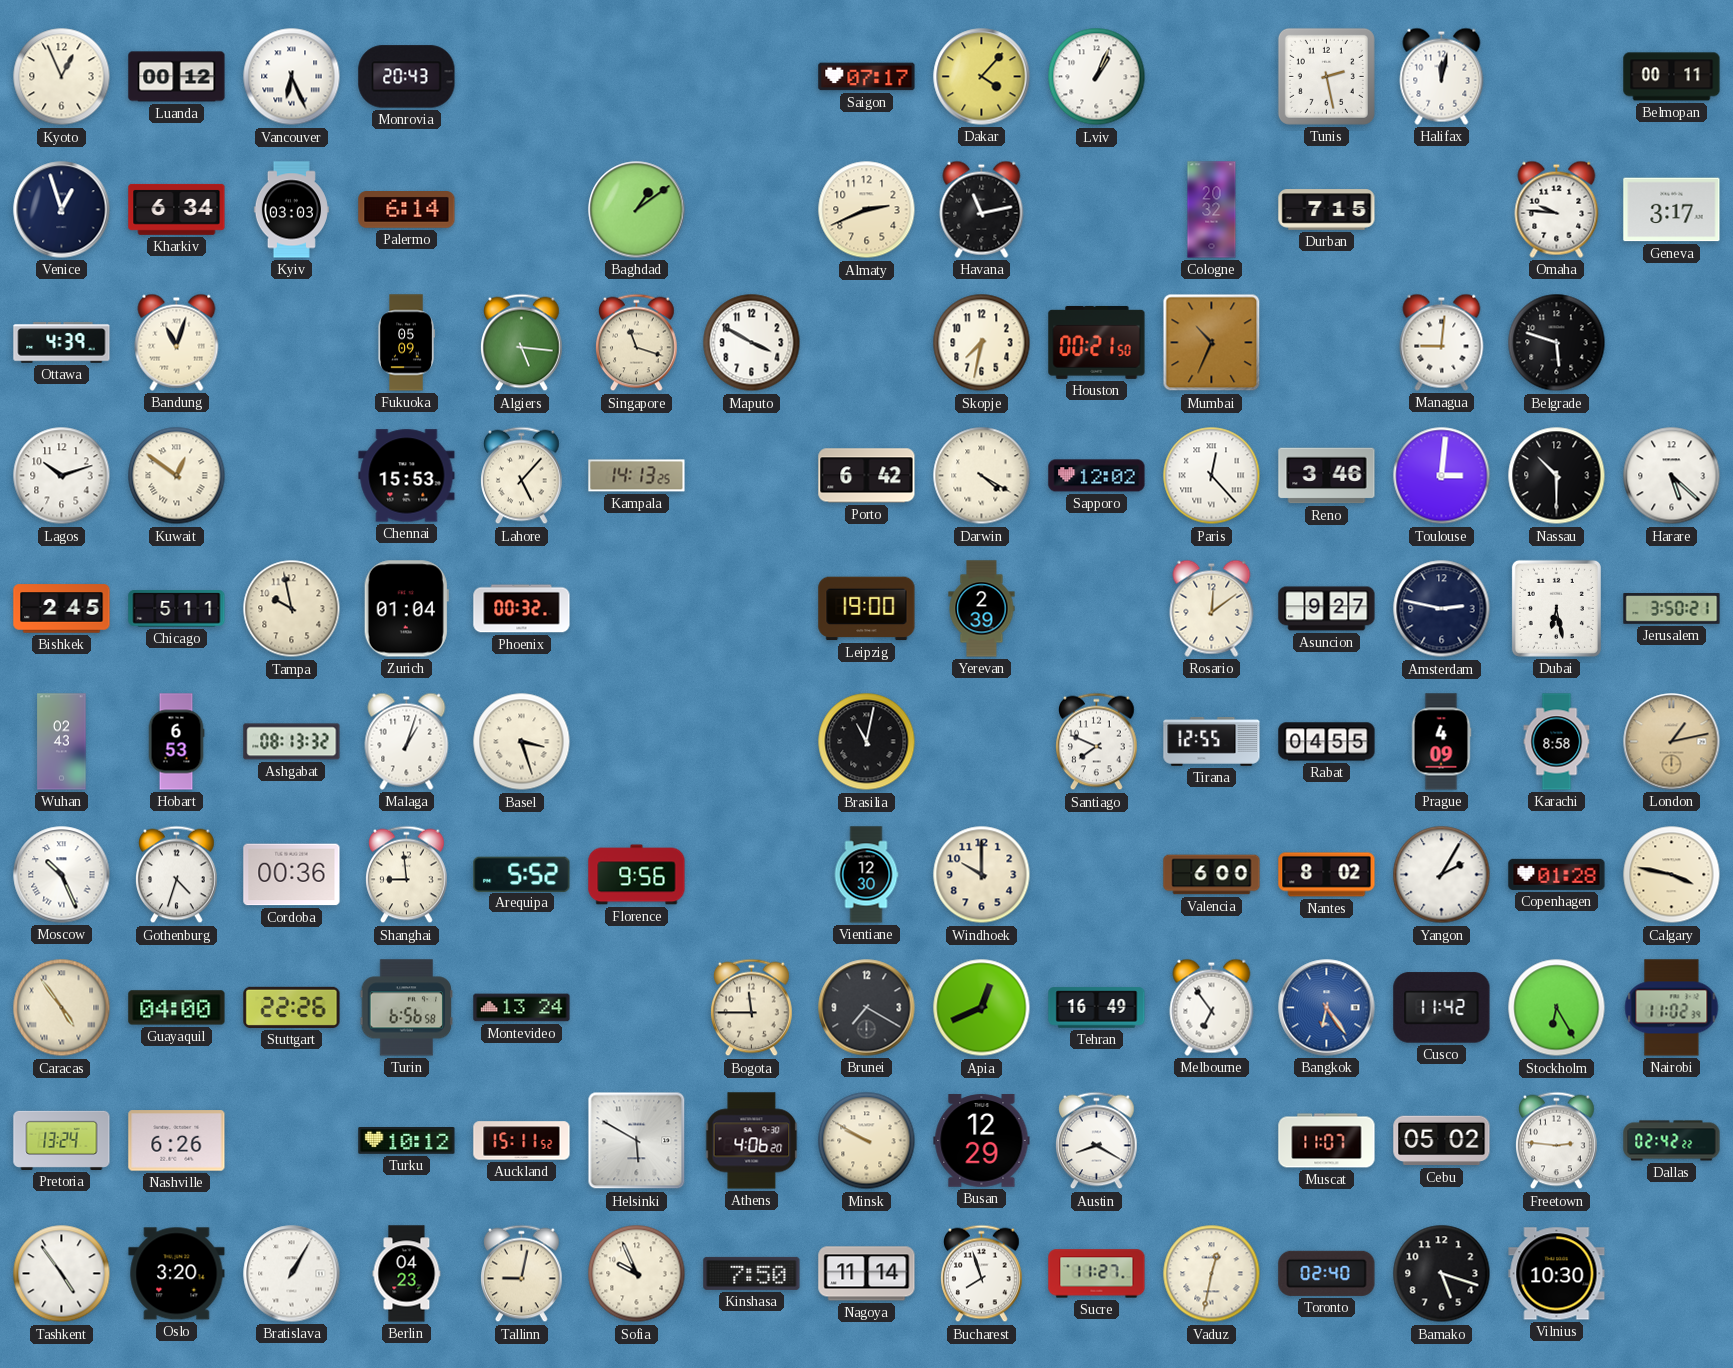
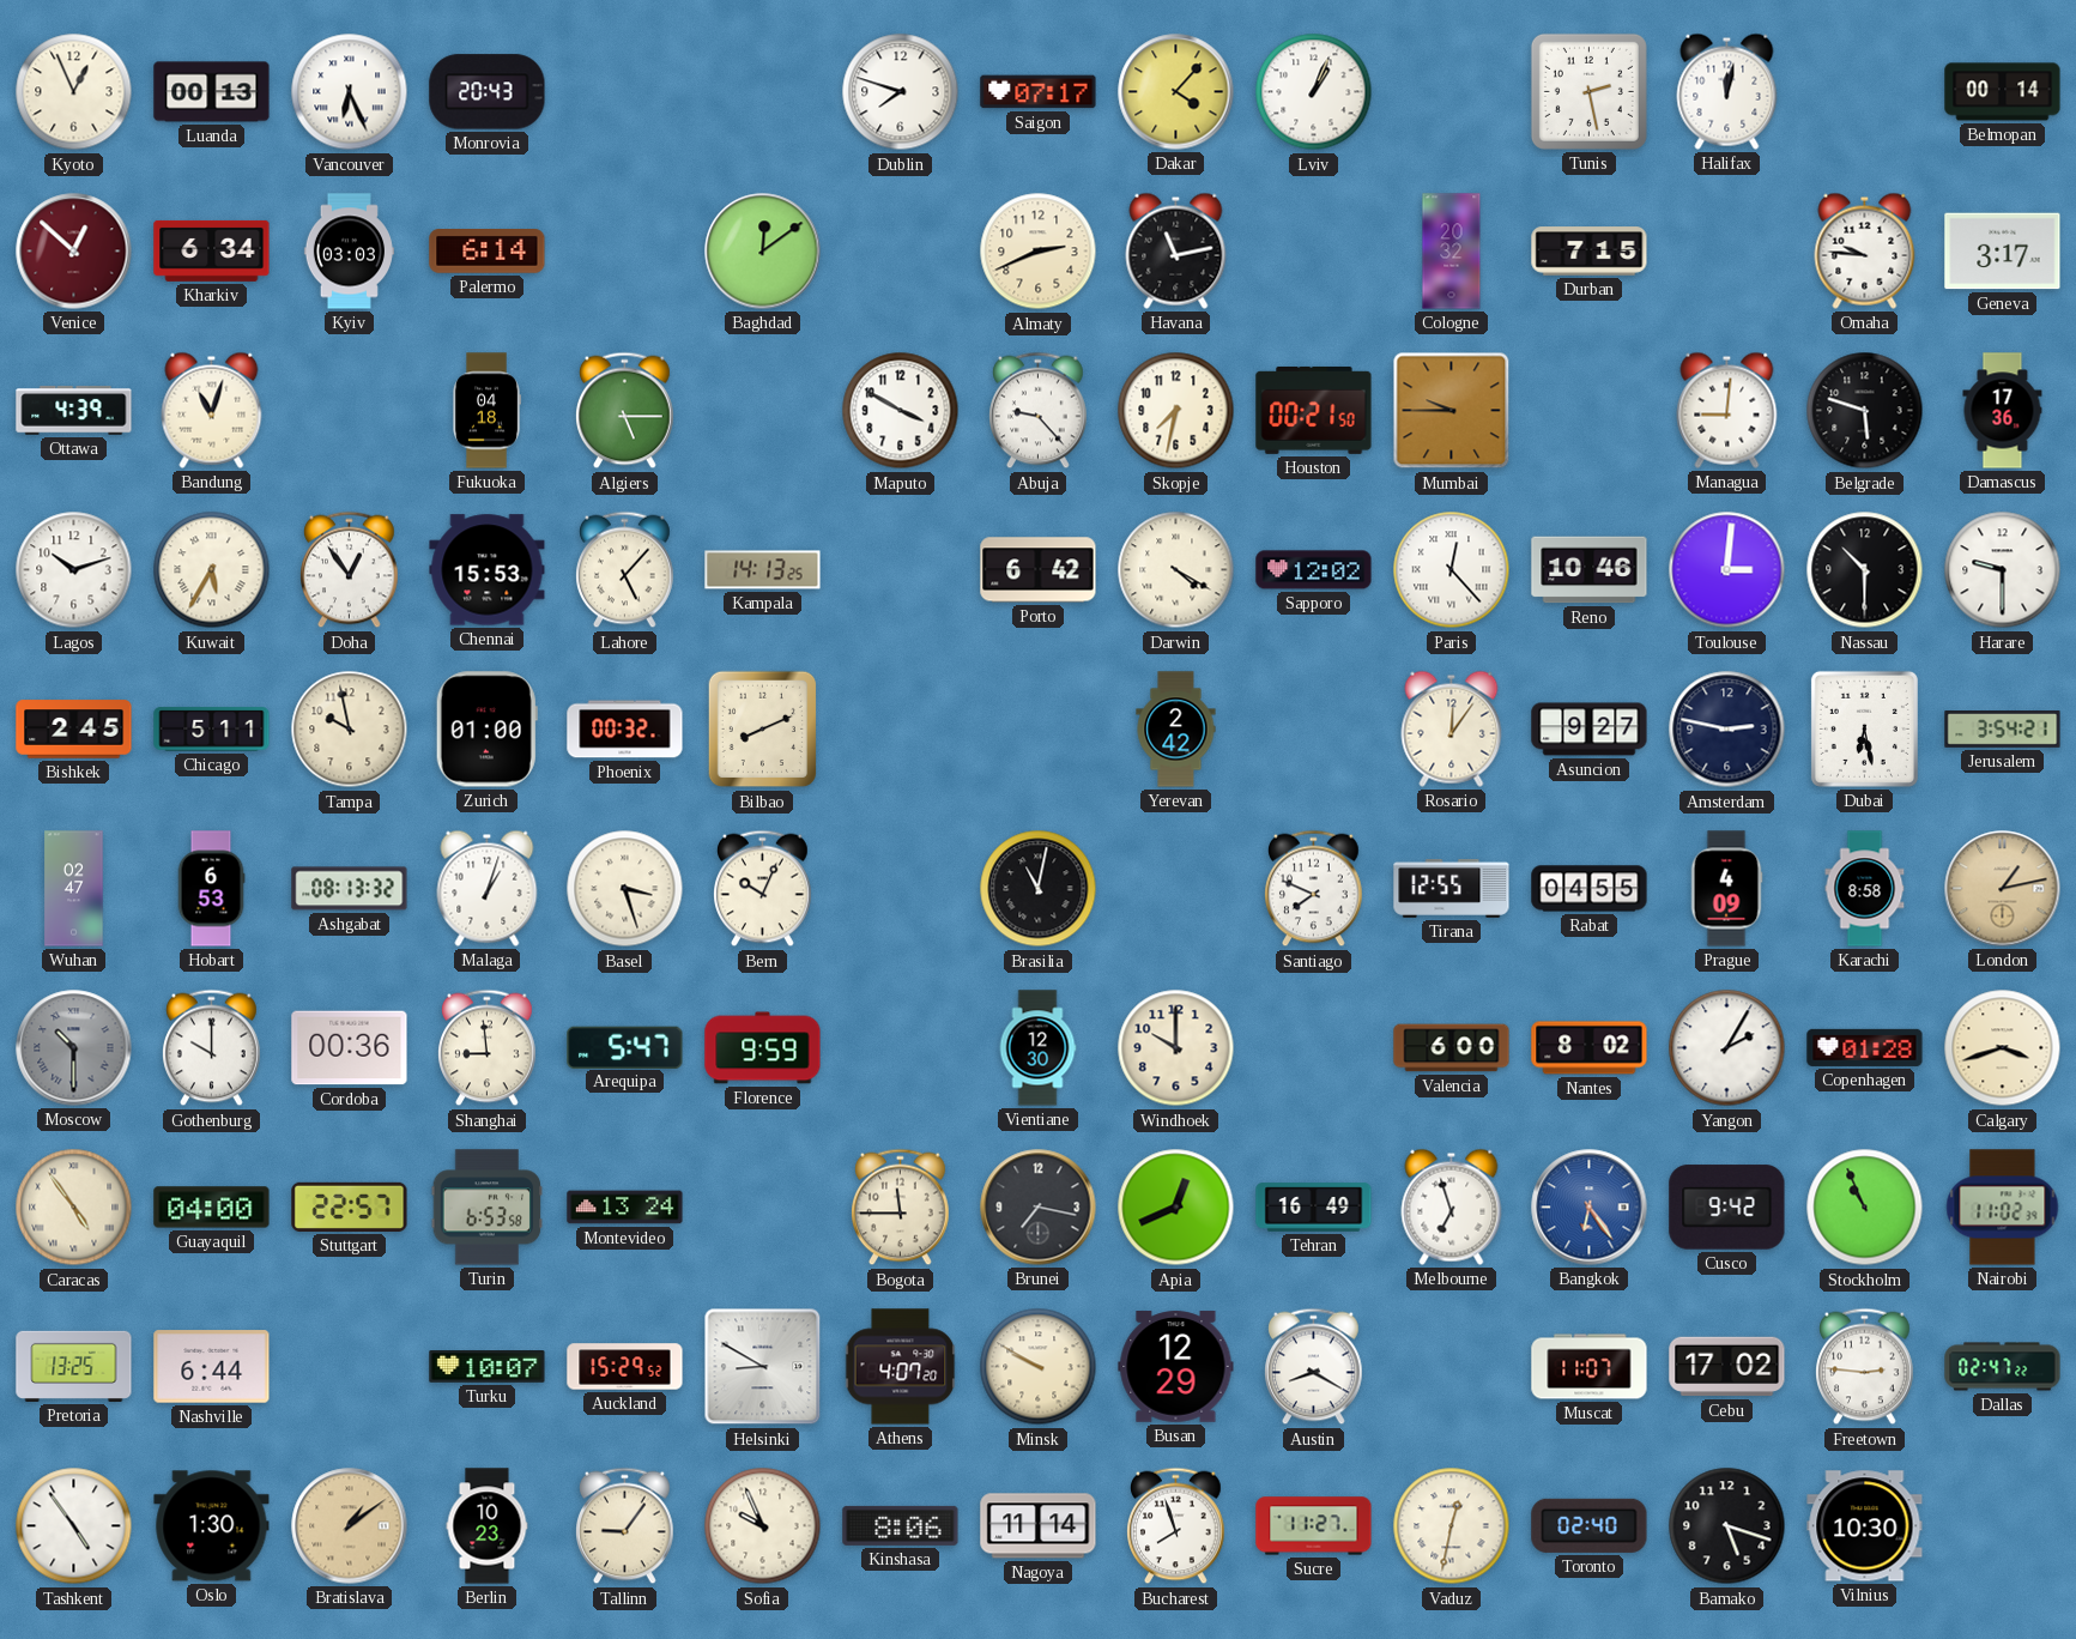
Luanda: 00:12 -> 00:13
Dublin: none -> 7:48
Belmopan: 00:11 -> 00:14
Venice: 12:57 -> 12:52
Venice dial: navy -> burgundy
Baghdad: 1:09 -> 12:09
Fukuoka: 05:09 -> 04:18
Algiers: 5:16 -> 5:15
Singapore: 11:18 -> none
Abuja: none -> 9:23
Mumbai: 10:34 -> 9:45
Damascus: none -> 17:36
Kuwait: 12:51 -> 5:35
Doha: none -> 12:54
Reno: 3:46 -> 10:46
Harare: 5:22 -> 9:30
Zurich: 01:04 -> 01:00
Bilbao: none -> 8:11
Leipzig: 19:00 -> none
Yerevan: 2:39 -> 2:42
Rosario: 12:09 -> 12:06
Jerusalem: 3:50 -> 3:54
Wuhan: 02:43 -> 02:47
Bern: none -> 10:04
Moscow: 10:26 -> 10:30
Moscow dial: white -> grey
Gothenburg: 4:33 -> 10:00
Arequipa: 5:52 -> 5:47
Florence: 9:56 -> 9:59
Calgary: 3:47 -> 3:42
Stuttgart: 22:26 -> 22:57
Turin: 6:56 -> 6:53
Brunei: 7:20 -> 7:17
Melbourne: 6:54 -> 6:57
Cusco: 11:42 -> 9:42
Stockholm: 6:25 -> 10:56
Pretoria: 13:24 -> 13:25
Nashville: 6:26 -> 6:44
Turku: 10:12 -> 10:07
Auckland: 15:11 -> 15:29
Helsinki: 5:50 -> 8:50
Athens: 4:06 -> 4:07
Cebu: 05:02 -> 17:02
Dallas: 02:42 -> 02:47
Oslo: 3:20 -> 1:30
Bratislava: 1:05 -> 1:09
Bratislava dial: white -> champagne
Berlin: 04:23 -> 10:23
Tallinn: 9:02 -> 9:06
Kinshasa: 7:50 -> 8:06
